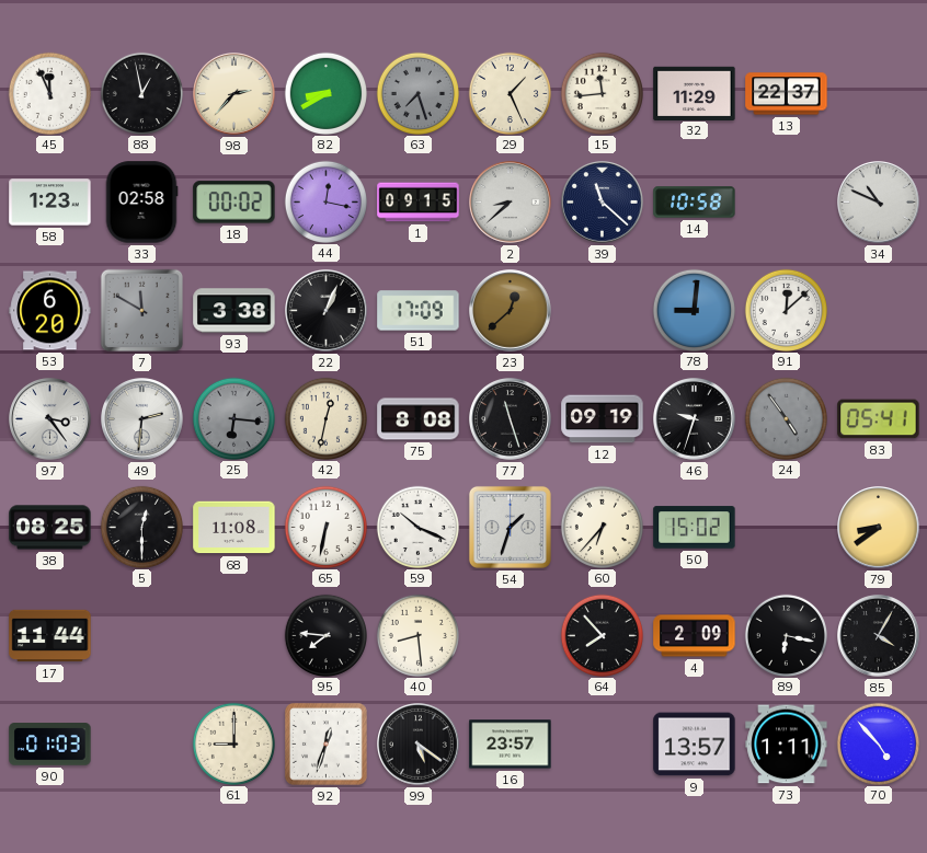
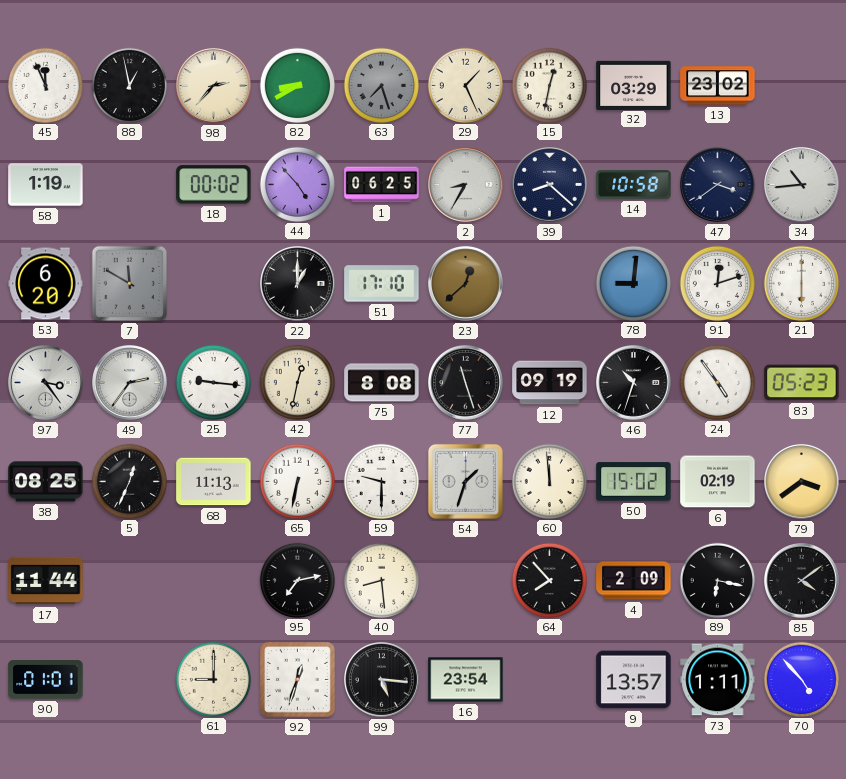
15: 11:44 -> 12:32
32: 11:29 -> 03:29
13: 22:37 -> 23:02
58: 1:23 -> 1:19
33: 02:58 -> none
44: 12:17 -> 4:53
1: 09:15 -> 06:25
2: 8:38 -> 8:35
39: 11:22 -> 8:22
47: none -> 3:39
34: 10:49 -> 10:44
93: 3:38 -> none
22: 1:04 -> 1:00
51: 17:09 -> 17:10
91: 12:08 -> 12:12
21: none -> 6:00
49: 2:31 -> 2:36
25: 6:16 -> 9:16
25 dial: grey -> white
46: 9:33 -> 10:33
24 dial: grey -> white
83: 05:41 -> 05:23
5: 12:30 -> 12:34
68: 11:08 -> 11:13
59: 10:19 -> 9:30
60: 6:37 -> 11:59
6: none -> 02:19
79: 8:39 -> 3:39
95: 7:46 -> 7:13
85: 4:05 -> 4:09
90: 01:03 -> 01:01
99: 5:21 -> 5:16
16: 23:57 -> 23:54
